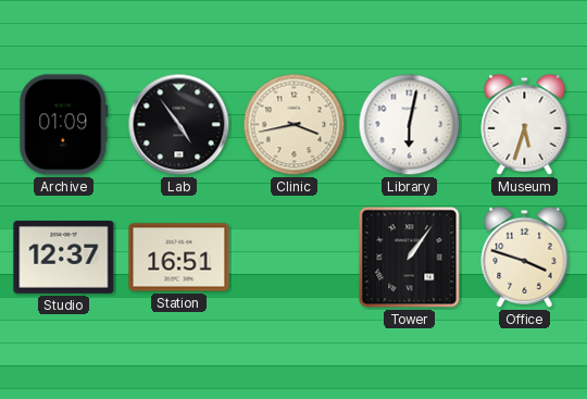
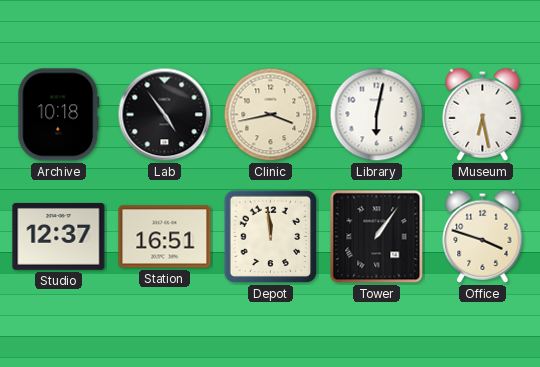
Archive: 01:09 -> 10:18
Museum: 5:33 -> 6:28
Depot: none -> 11:59
